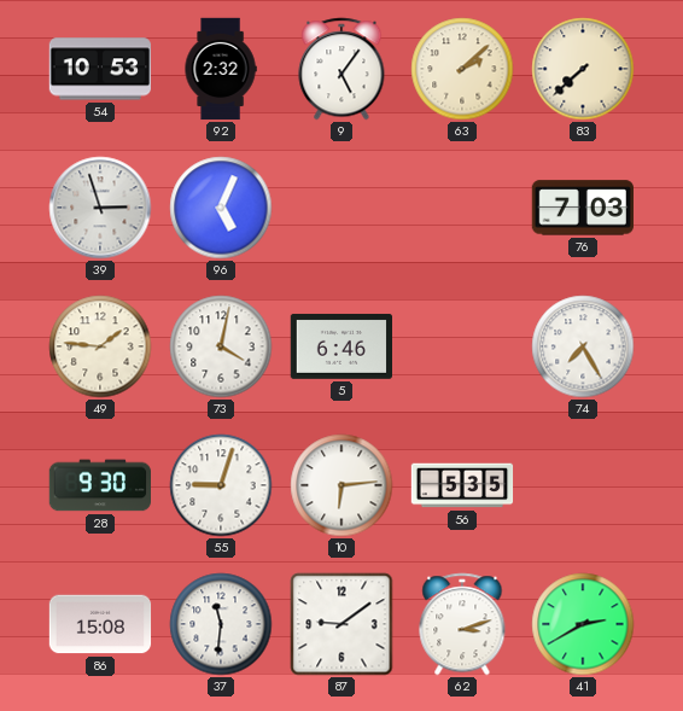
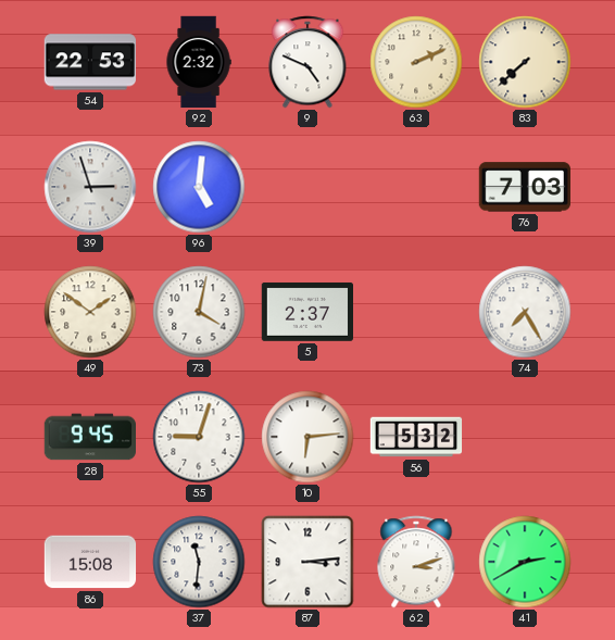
54: 10:53 -> 22:53
9: 5:06 -> 4:49
63: 2:08 -> 2:11
96: 5:04 -> 5:01
49: 1:46 -> 1:51
5: 6:46 -> 2:37
28: 9:30 -> 9:45
56: 5:35 -> 5:32
87: 9:09 -> 3:14
